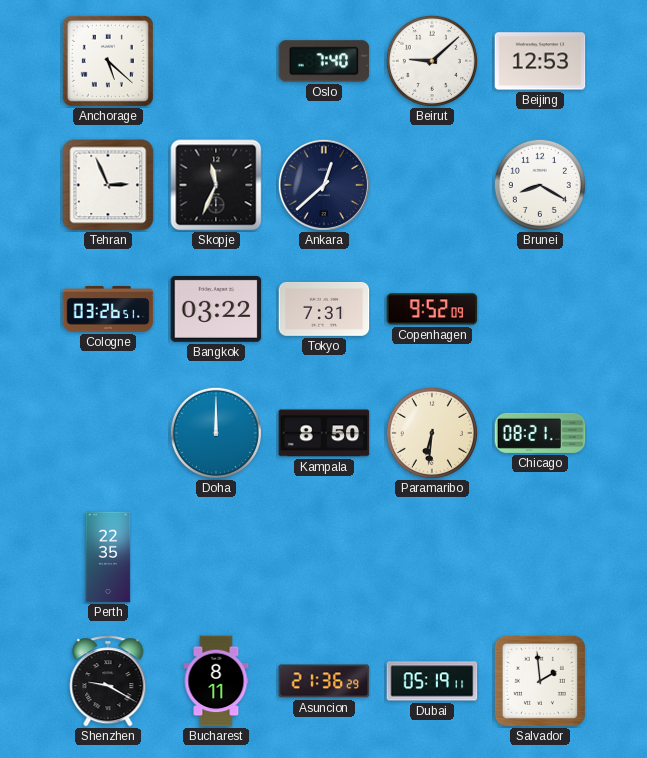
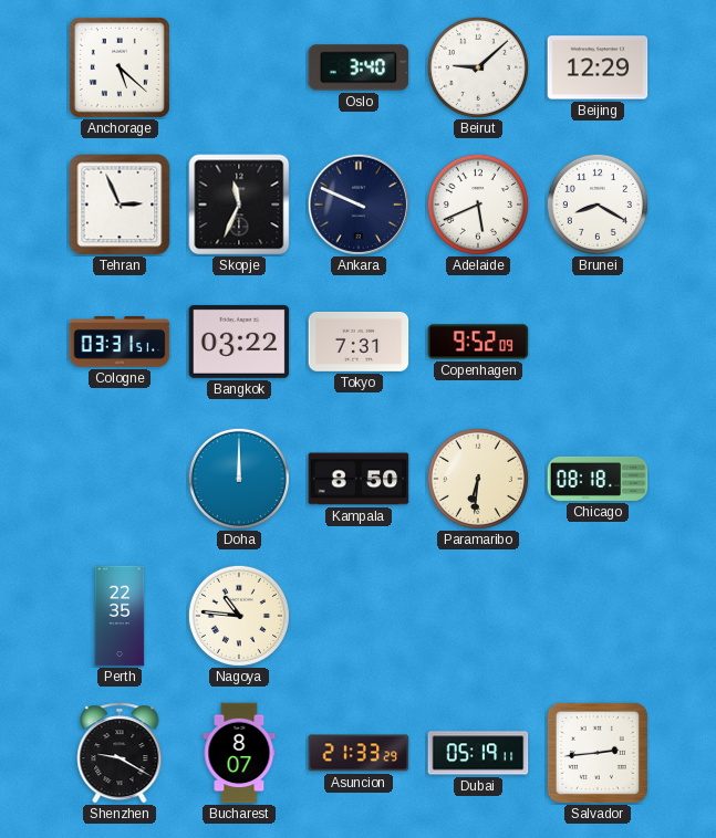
Oslo: 7:40 -> 3:40
Beijing: 12:53 -> 12:29
Ankara: 12:38 -> 9:49
Adelaide: none -> 5:41
Cologne: 03:26 -> 03:31
Chicago: 08:21 -> 08:18
Nagoya: none -> 10:46
Bucharest: 8:11 -> 8:07
Asuncion: 21:36 -> 21:33
Salvador: 1:59 -> 2:44
